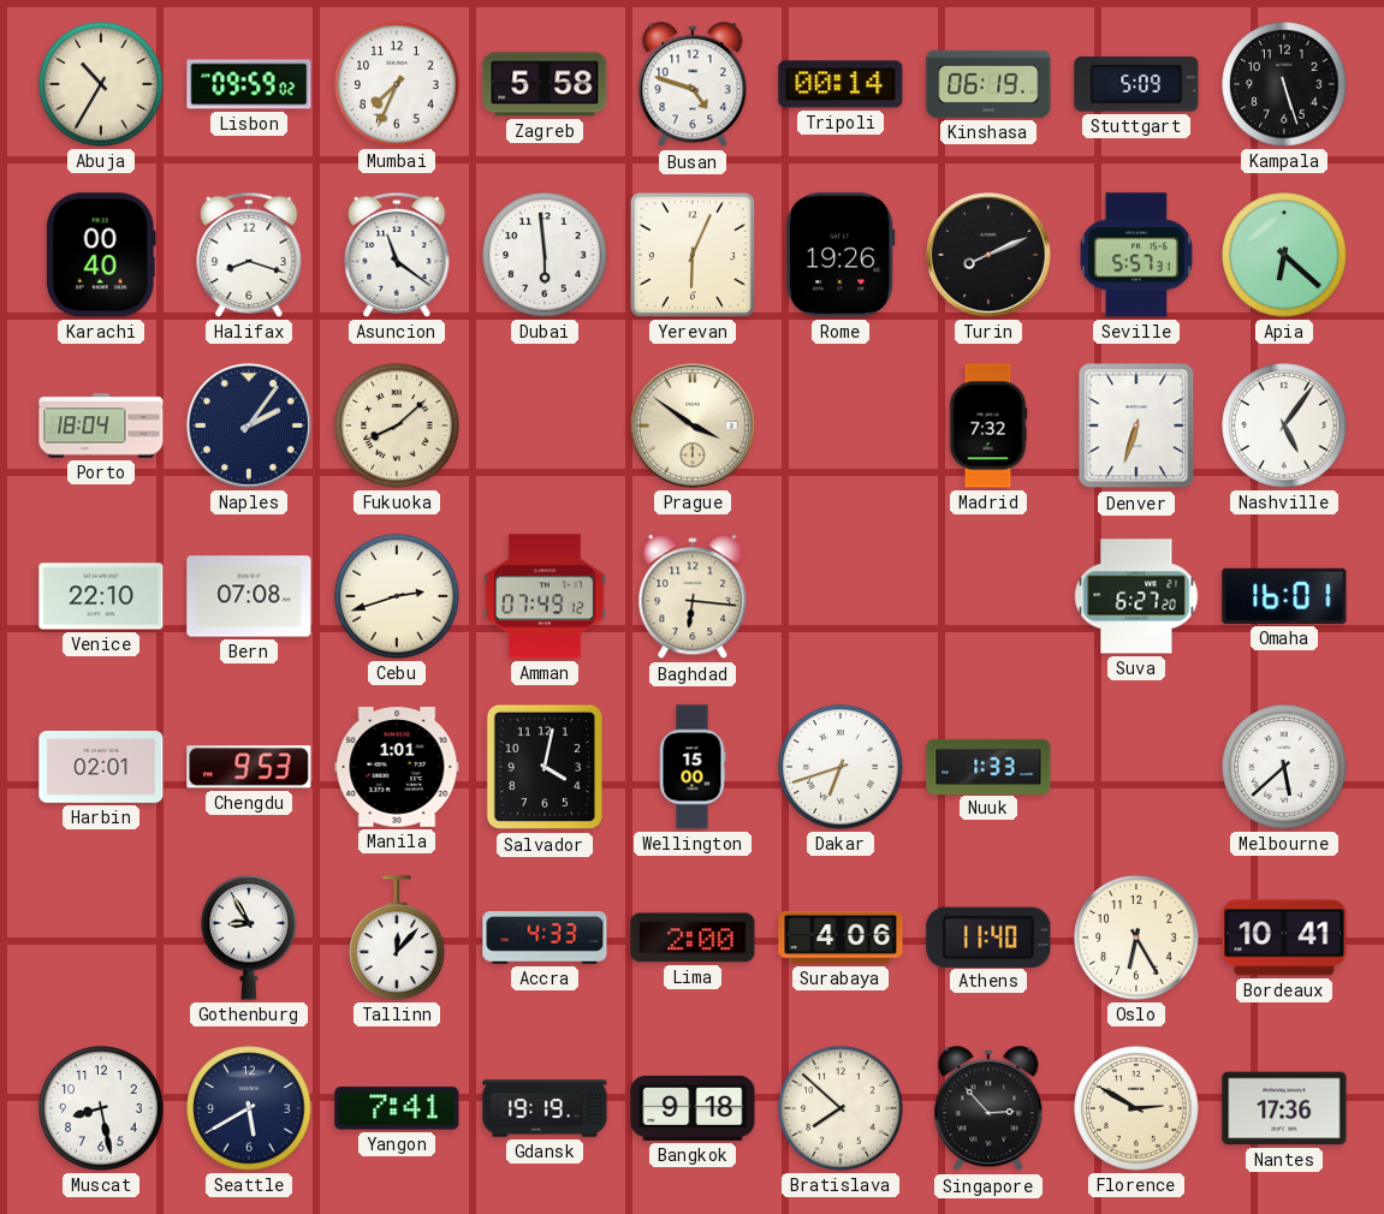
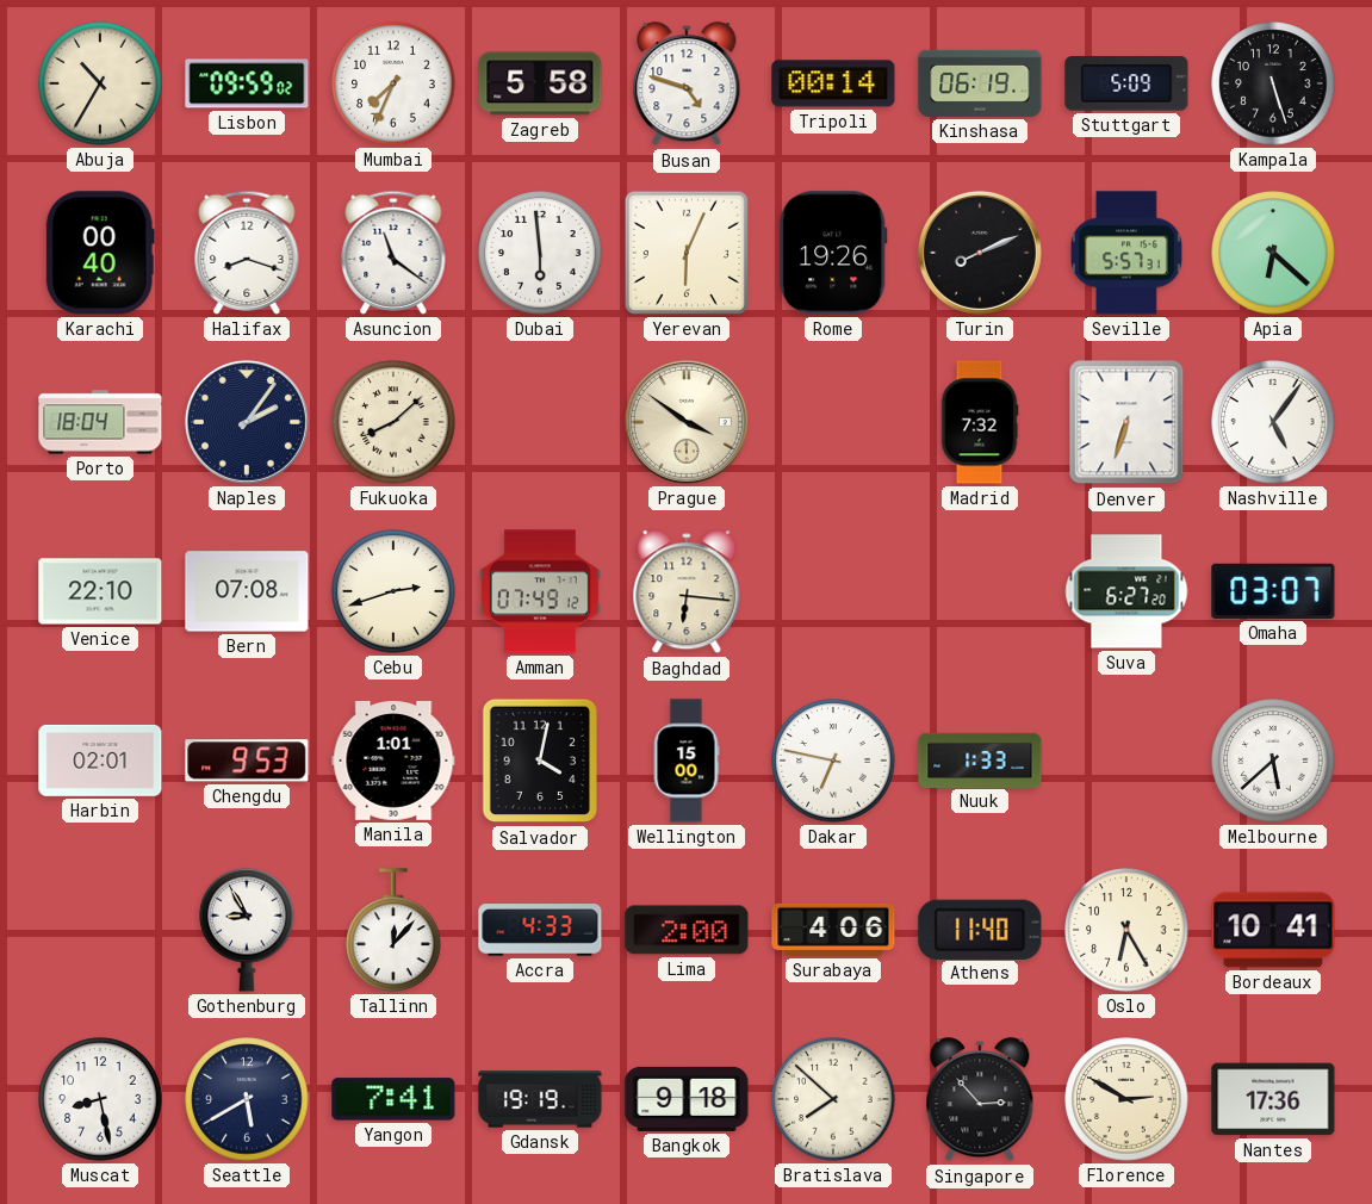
Omaha: 16:01 -> 03:07
Dakar: 6:42 -> 6:47
